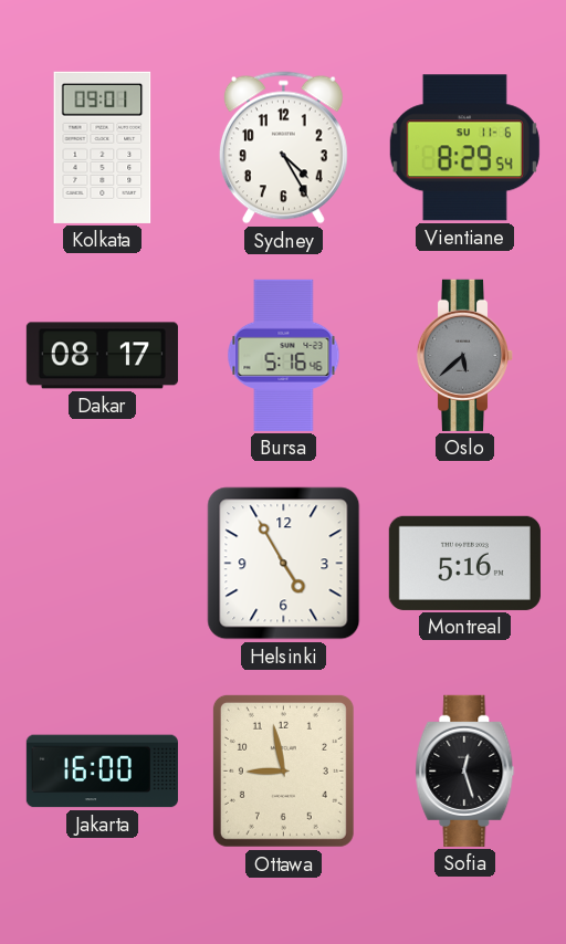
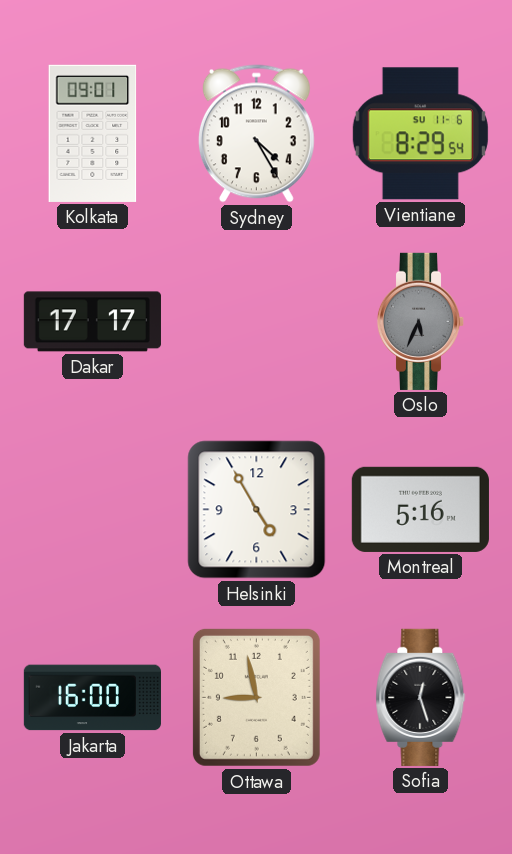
Dakar: 08:17 -> 17:17
Bursa: 5:16 -> none
Oslo: 5:38 -> 5:34
